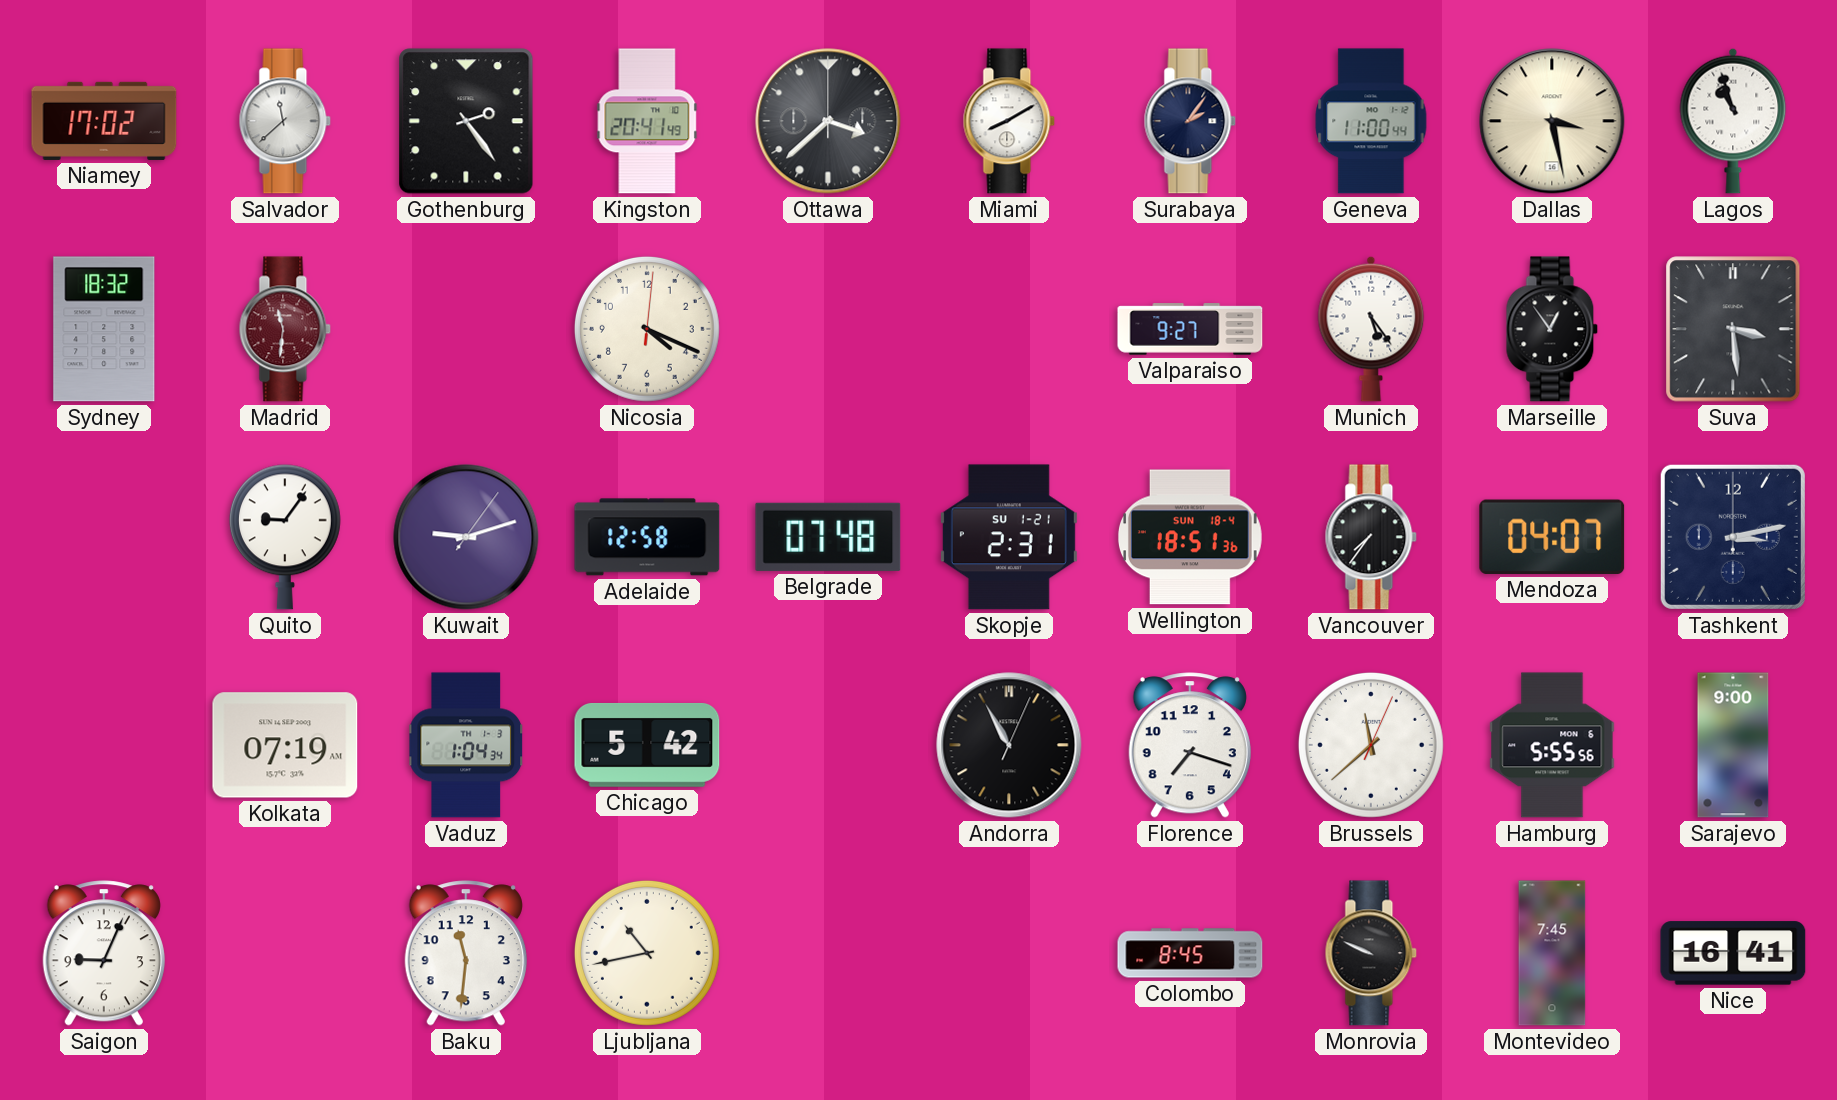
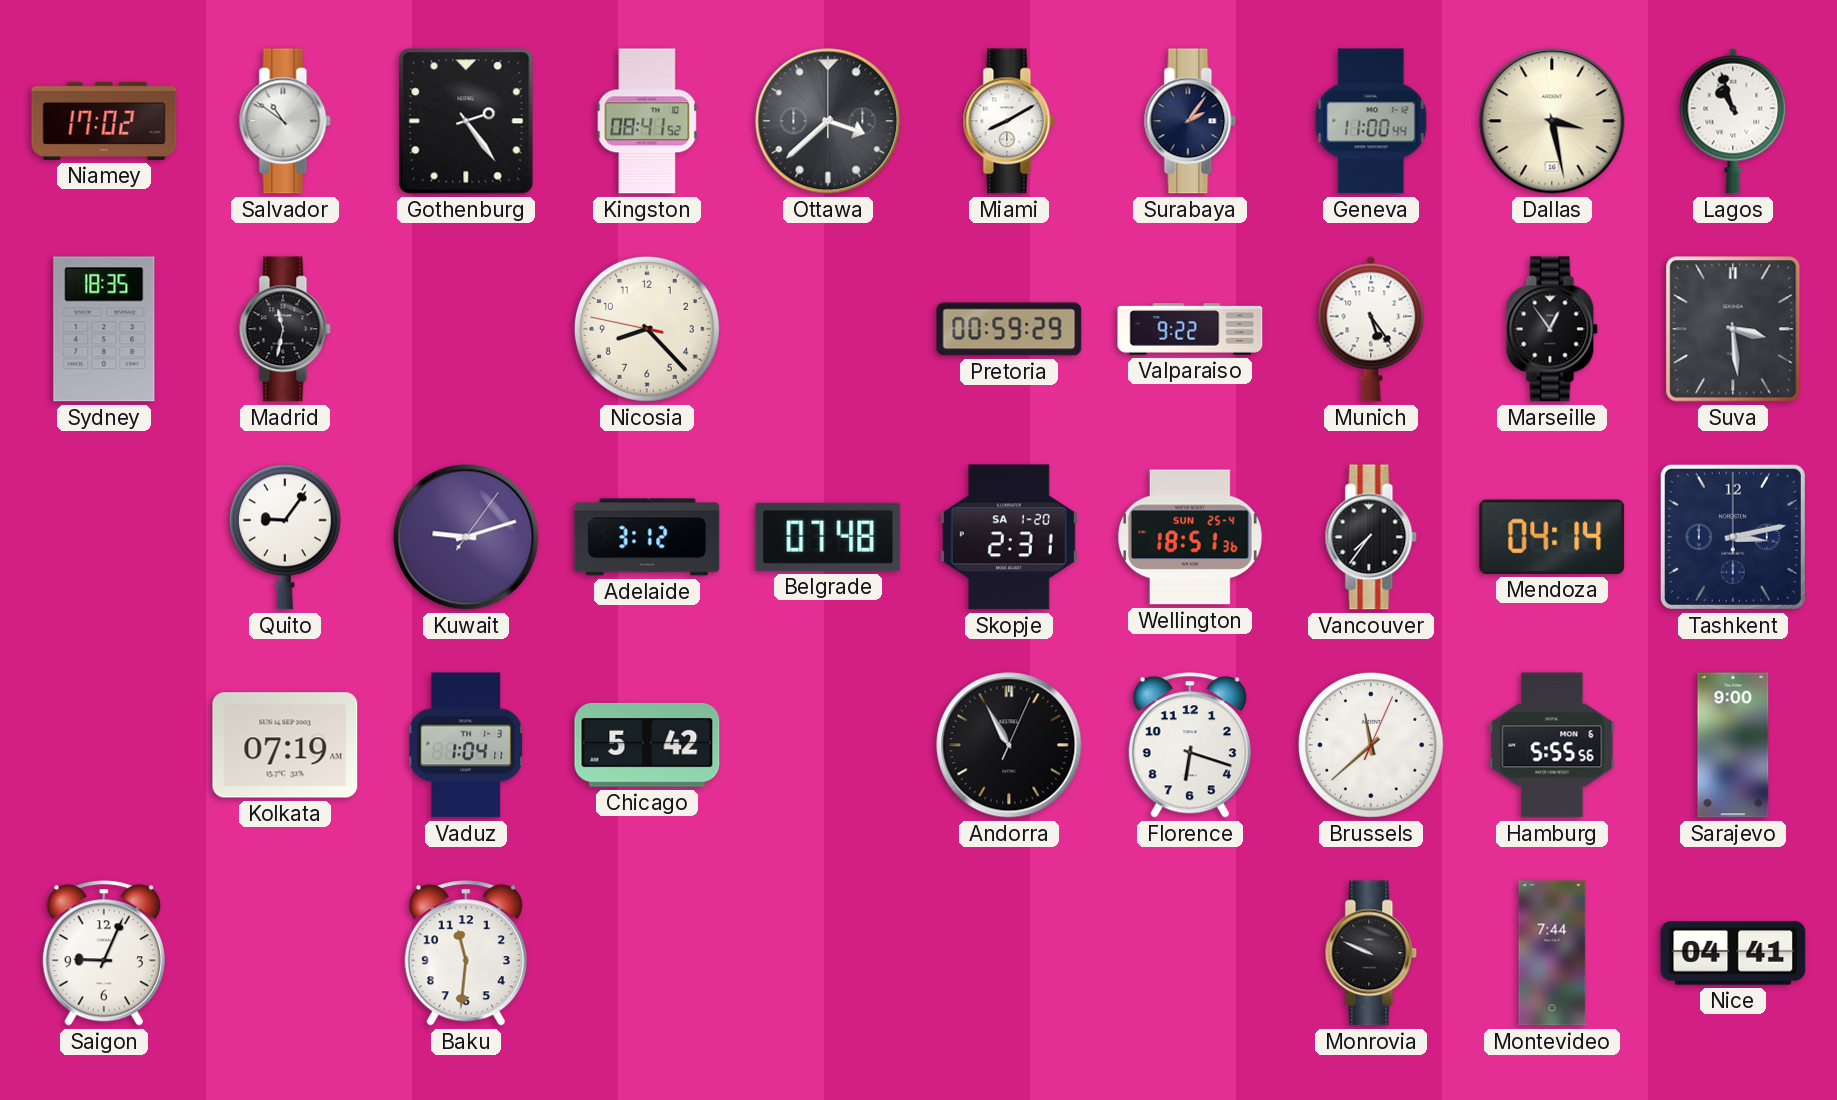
Salvador: 11:38 -> 10:51
Kingston: 20:41 -> 08:41
Sydney: 18:32 -> 18:35
Madrid: 11:31 -> 11:32
Madrid dial: burgundy -> black
Nicosia: 4:19 -> 8:22
Pretoria: none -> 00:59
Valparaiso: 9:27 -> 9:22
Adelaide: 12:58 -> 3:12
Skopje date: SU 1-21 -> SA 1-20
Wellington date: SUN 18-4 -> SUN 25-4
Mendoza: 04:07 -> 04:14
Vaduz: 1:04:34 -> 1:04:11
Florence: 7:18 -> 6:18
Ljubljana: 10:43 -> none
Colombo: 8:45 -> none
Montevideo: 7:45 -> 7:44
Nice: 16:41 -> 04:41
